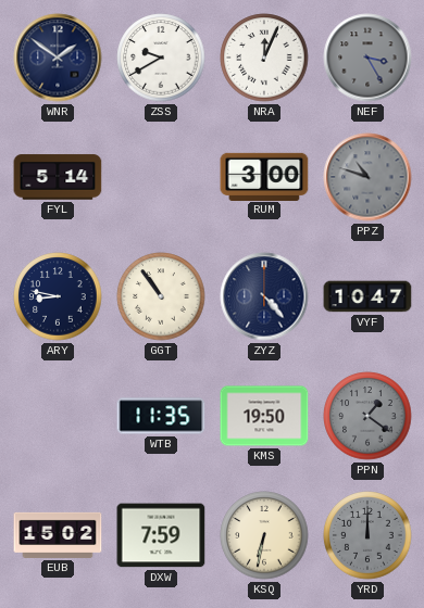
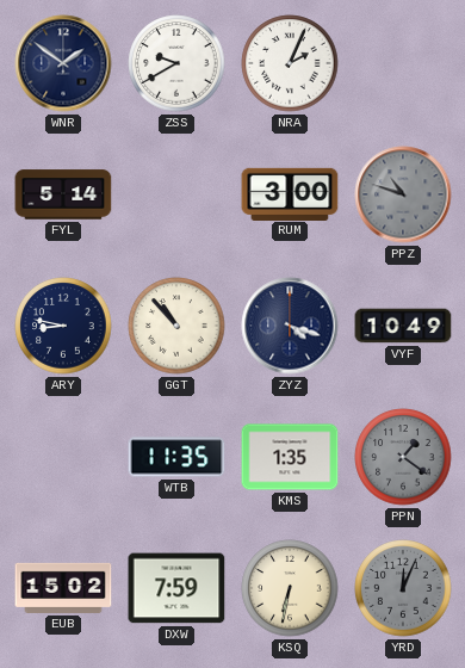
NRA: 12:04 -> 2:04
NEF: 3:25 -> none
GGT: 10:54 -> 10:53
ZYZ: 4:23 -> 4:18
VYF: 10:47 -> 10:49
KMS: 19:50 -> 1:35
YRD: 12:00 -> 12:04
